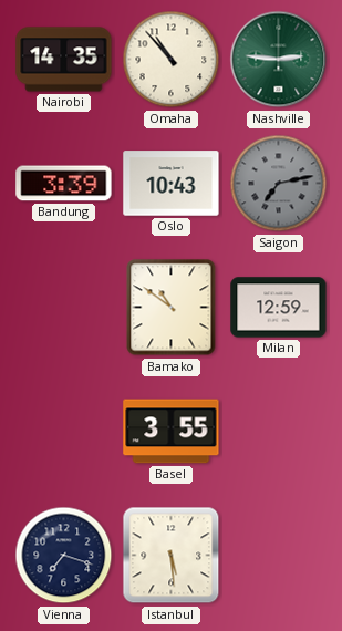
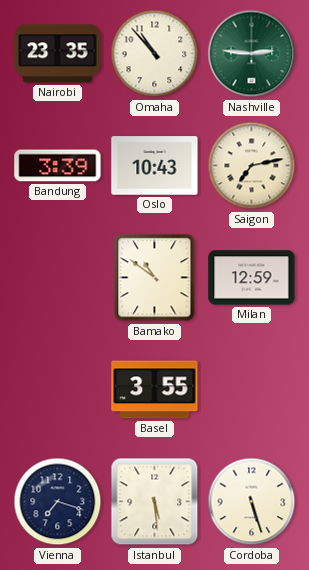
Nairobi: 14:35 -> 23:35
Saigon dial: grey -> cream
Cordoba: none -> 5:27
